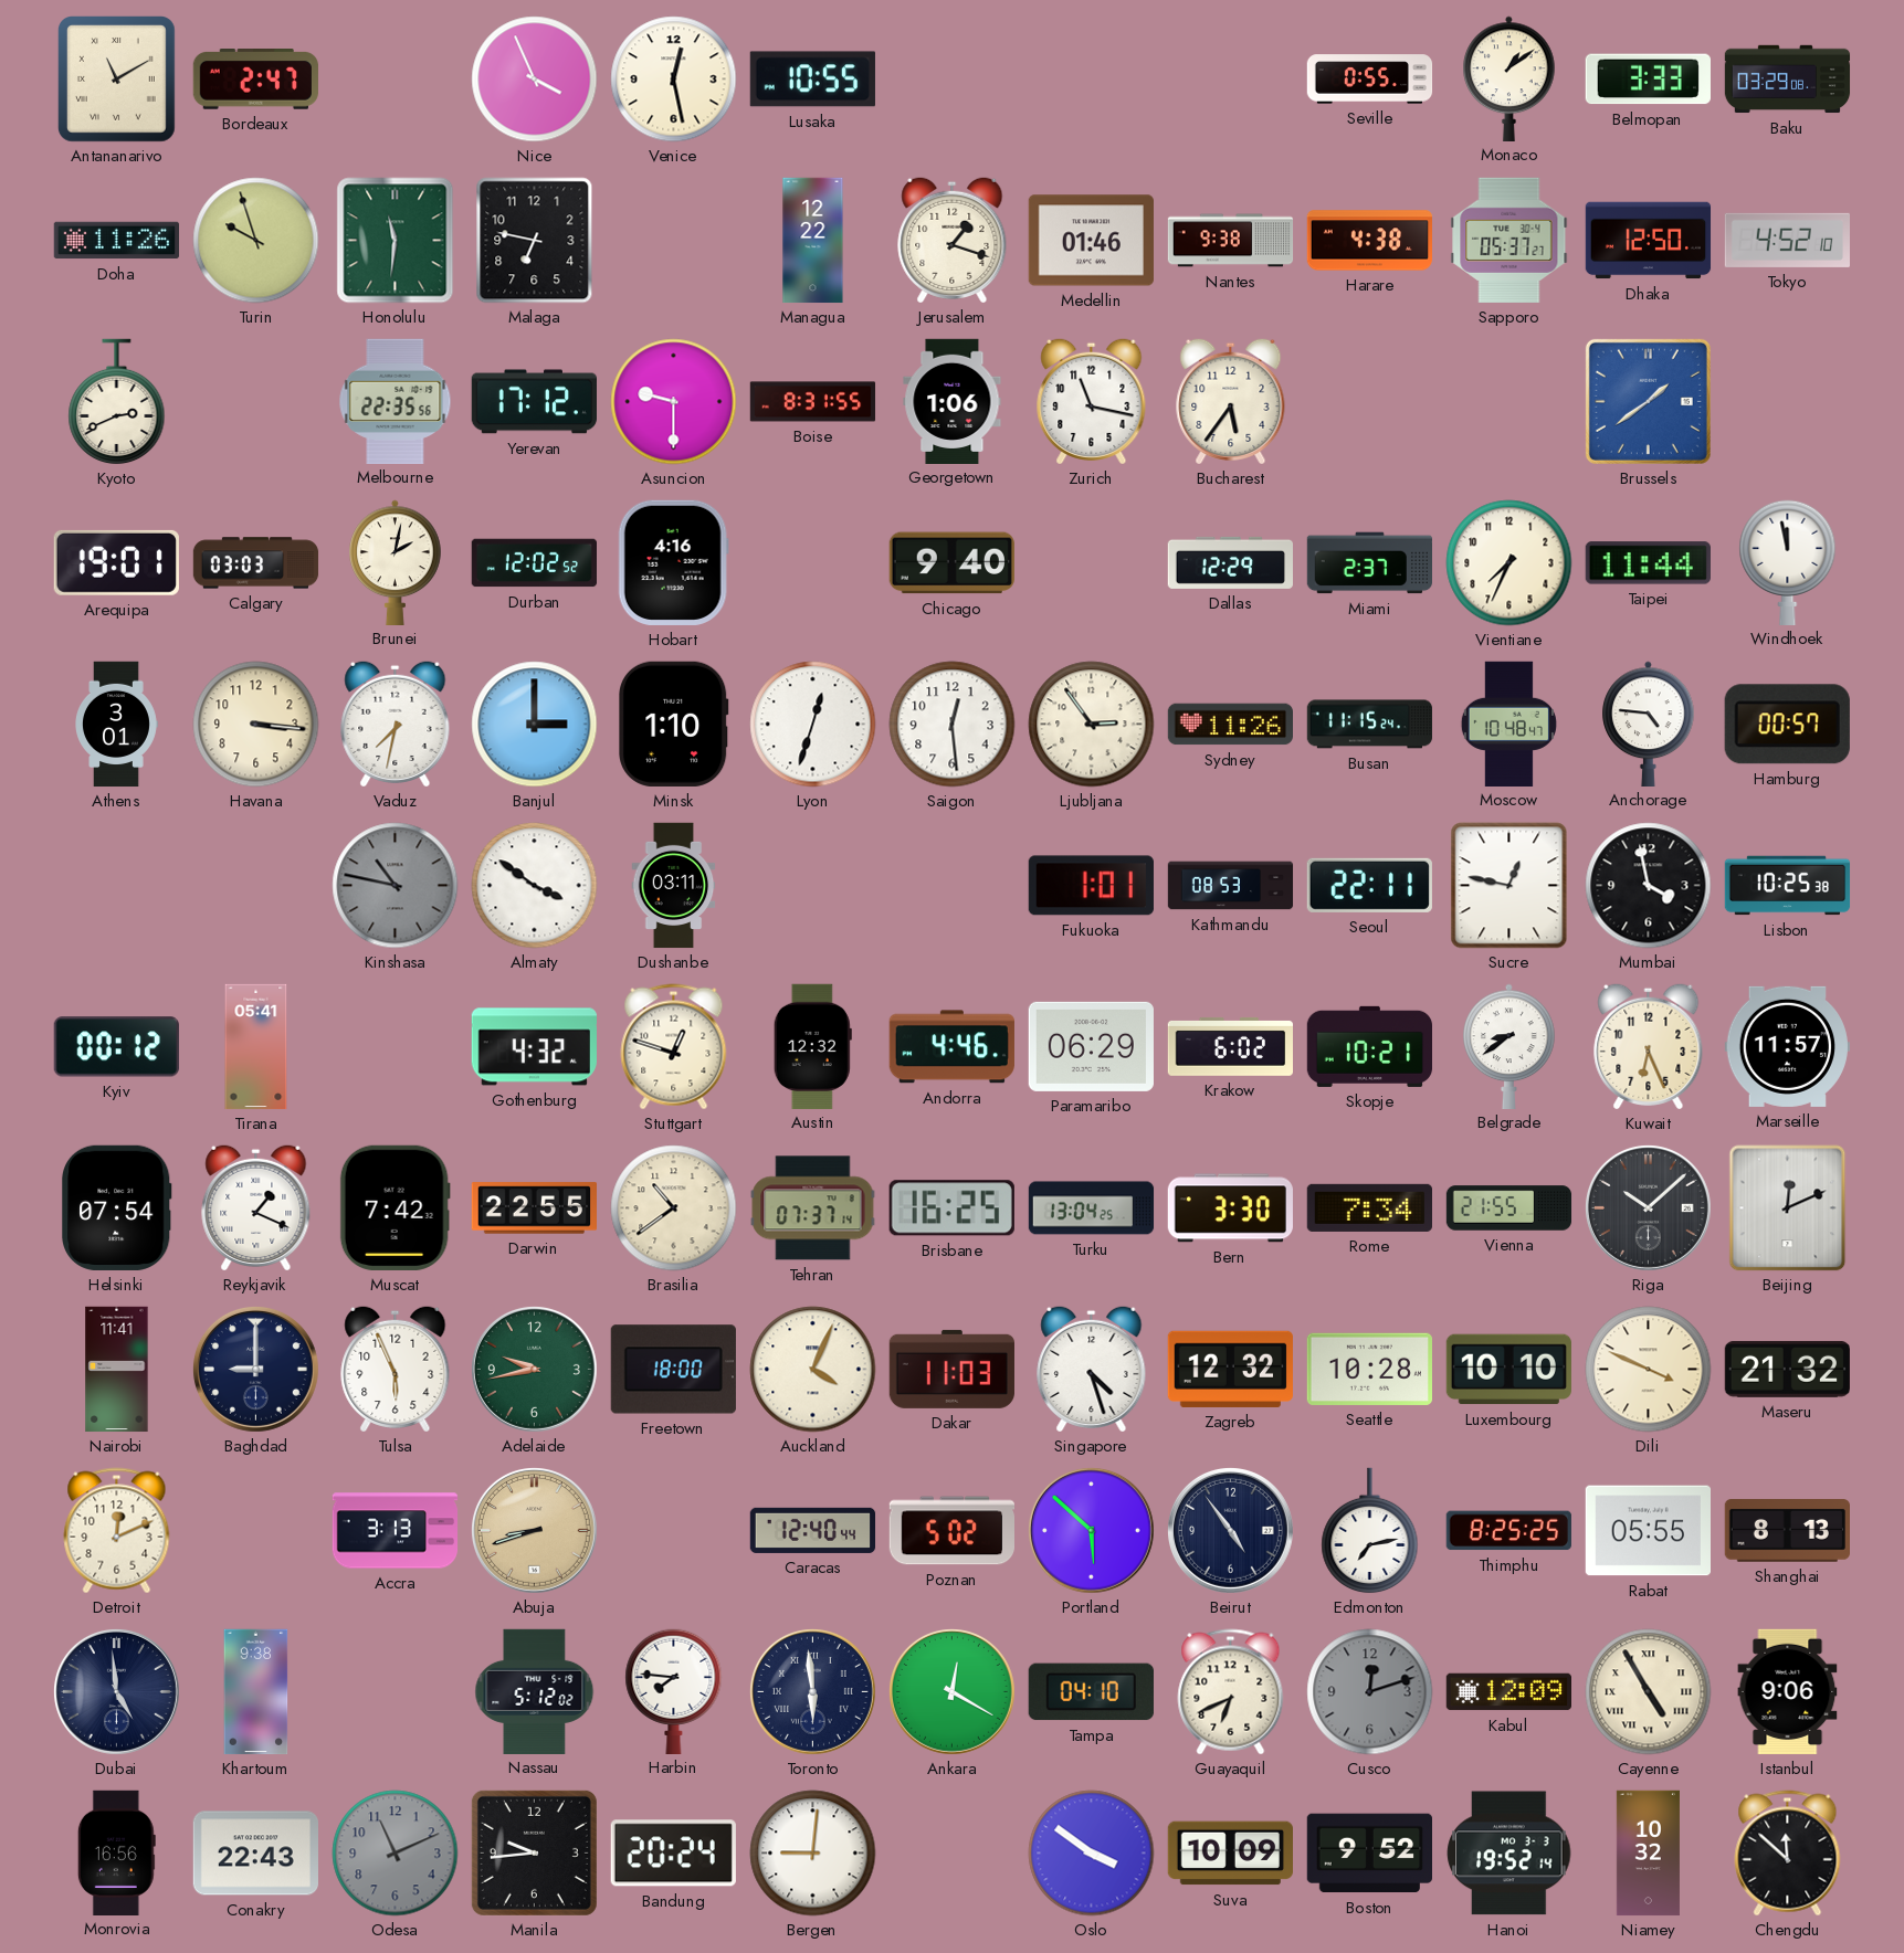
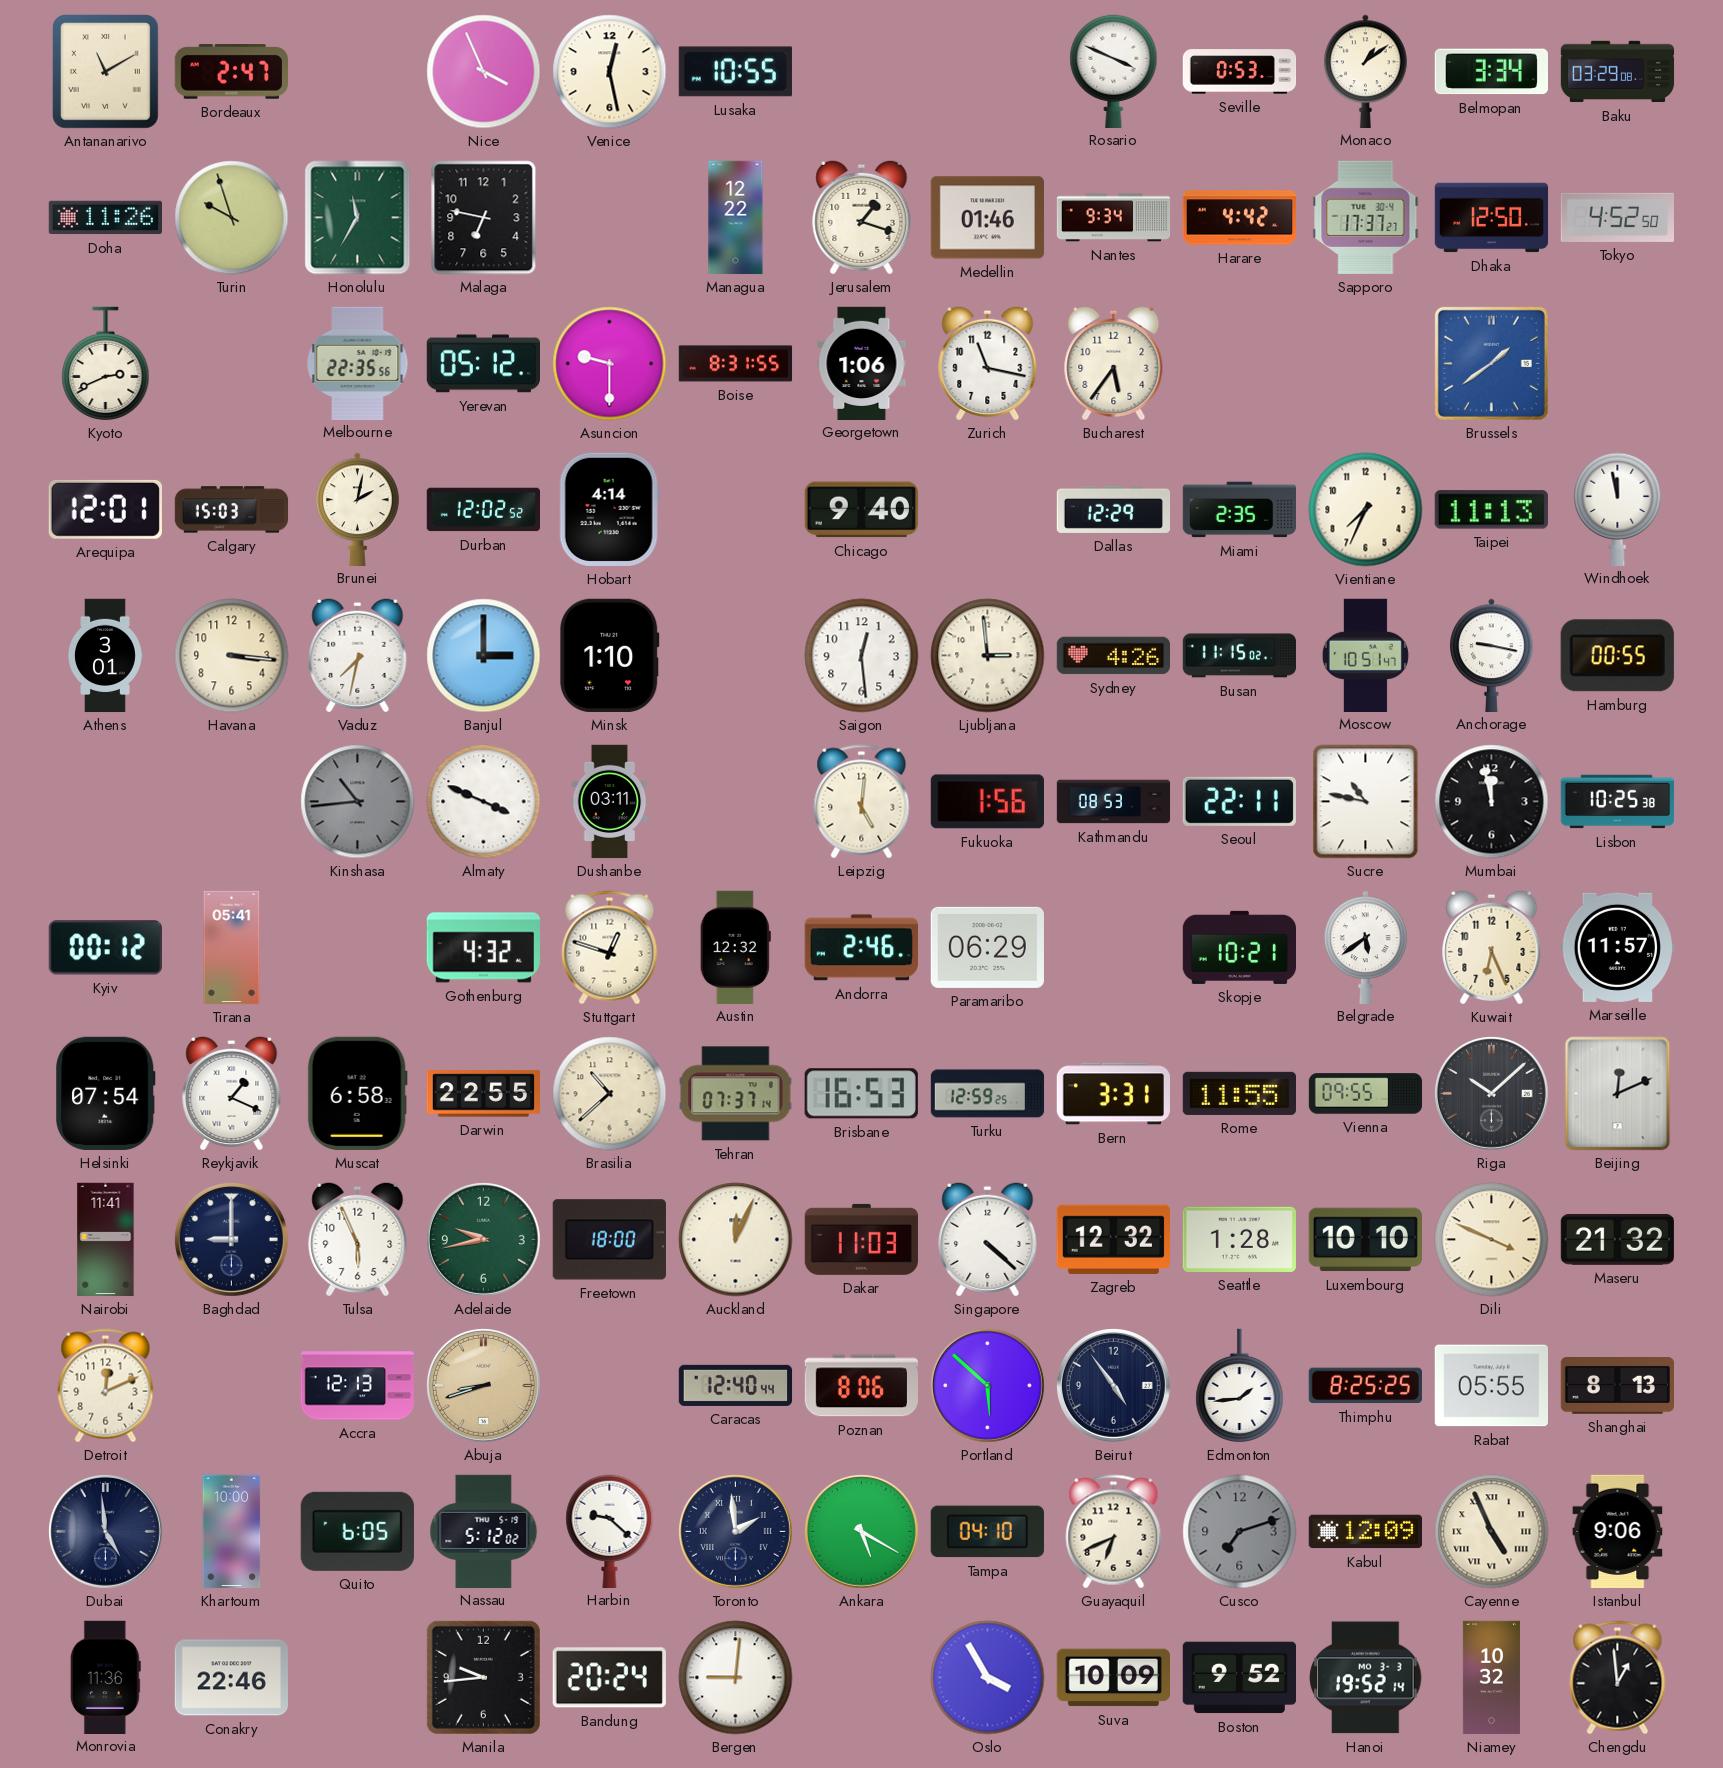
Rosario: none -> 3:49
Seville: 0:55 -> 0:53
Belmopan: 3:33 -> 3:34
Honolulu: 11:31 -> 11:35
Nantes: 9:38 -> 9:34
Harare: 4:38 -> 4:42
Sapporo: 05:37 -> 17:37
Tokyo: 4:52:10 -> 4:52:50
Yerevan: 17:12 -> 05:12
Arequipa: 19:01 -> 12:01
Calgary: 03:03 -> 15:03
Hobart: 4:16 -> 4:14
Miami: 2:37 -> 2:35
Taipei: 11:44 -> 11:13
Lyon: 12:33 -> none
Ljubljana: 2:54 -> 2:59
Sydney: 11:26 -> 4:26
Busan: 11:15:24 -> 11:15:02
Moscow: 10:48 -> 10:51
Anchorage: 4:46 -> 9:17
Hamburg: 00:57 -> 00:55
Kinshasa: 10:47 -> 10:44
Almaty: 3:51 -> 3:49
Leipzig: none -> 5:01
Fukuoka: 1:01 -> 1:56
Sucre: 12:47 -> 10:47
Mumbai: 3:58 -> 11:58
Andorra: 4:46 -> 2:46
Krakow: 6:02 -> none
Belgrade: 8:39 -> 5:39
Muscat: 7:42 -> 6:58
Brasilia: 10:39 -> 10:38
Brisbane: 16:25 -> 16:53
Turku: 13:04 -> 12:59
Bern: 3:30 -> 3:31
Rome: 7:34 -> 11:55
Vienna: 21:55 -> 09:55
Auckland: 4:04 -> 12:04
Singapore: 4:27 -> 4:22
Seattle: 10:28 -> 1:28
Accra: 3:13 -> 12:13
Poznan: 5:02 -> 8:06
Edmonton: 7:13 -> 1:44
Khartoum: 9:38 -> 10:00
Quito: none -> 6:05
Harbin: 7:46 -> 9:22
Toronto: 5:59 -> 1:59
Ankara: 12:20 -> 5:20
Cusco: 12:12 -> 7:12
Cayenne: 4:55 -> 4:56
Monrovia: 16:56 -> 11:36
Conakry: 22:43 -> 22:46
Odesa: 11:11 -> none
Oslo: 3:51 -> 3:55
Chengdu: 11:52 -> 12:59
